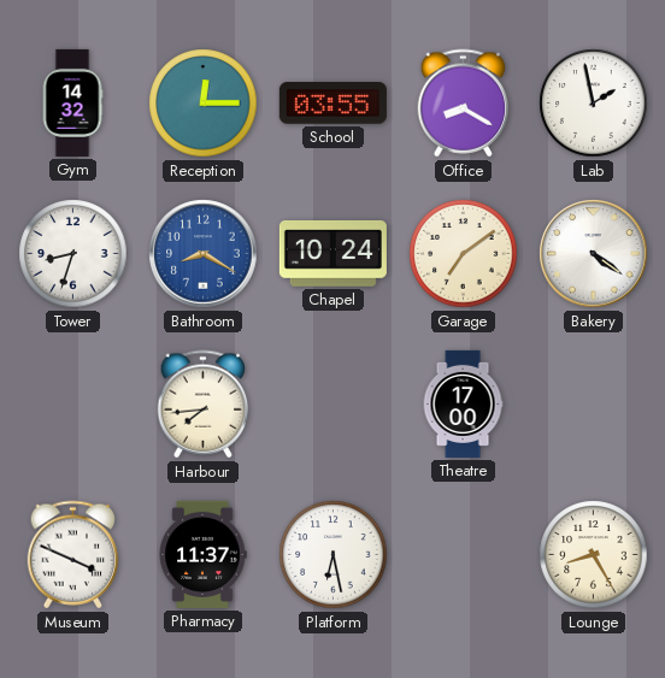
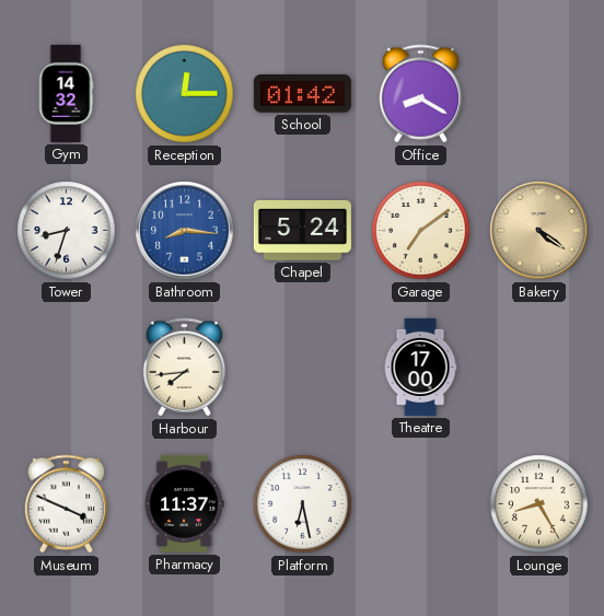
School: 03:55 -> 01:42
Lab: 1:58 -> none
Bathroom: 8:20 -> 8:16
Chapel: 10:24 -> 5:24
Bakery dial: white -> champagne
